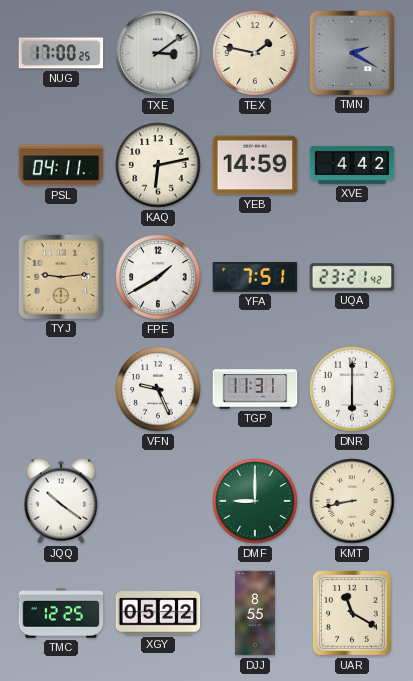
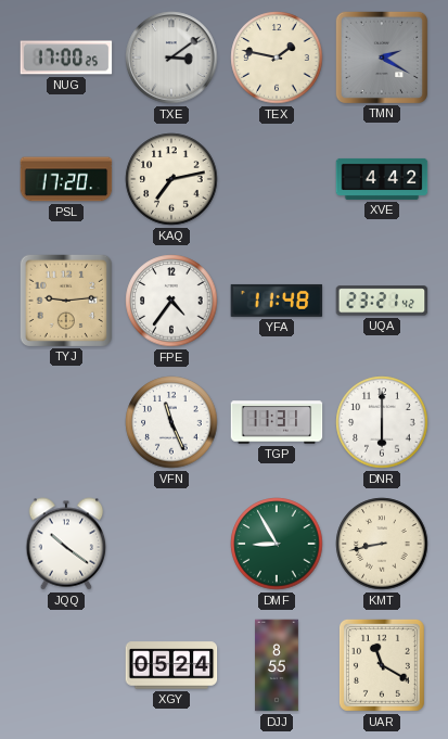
PSL: 04:11 -> 17:20
KAQ: 6:13 -> 7:13
YEB: 14:59 -> none
FPE: 1:40 -> 4:36
YFA: 7:51 -> 11:48
VFN: 9:26 -> 11:26
DMF: 9:00 -> 8:55
TMC: 12:25 -> none
XGY: 05:22 -> 05:24
